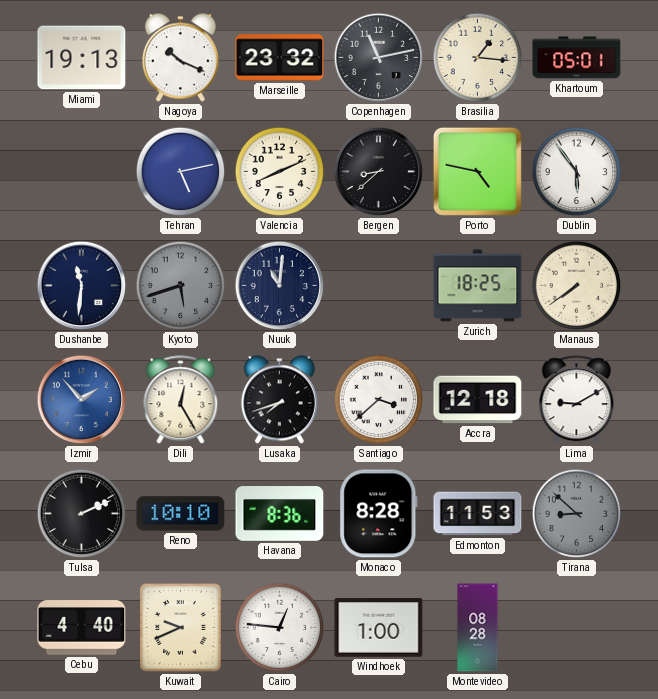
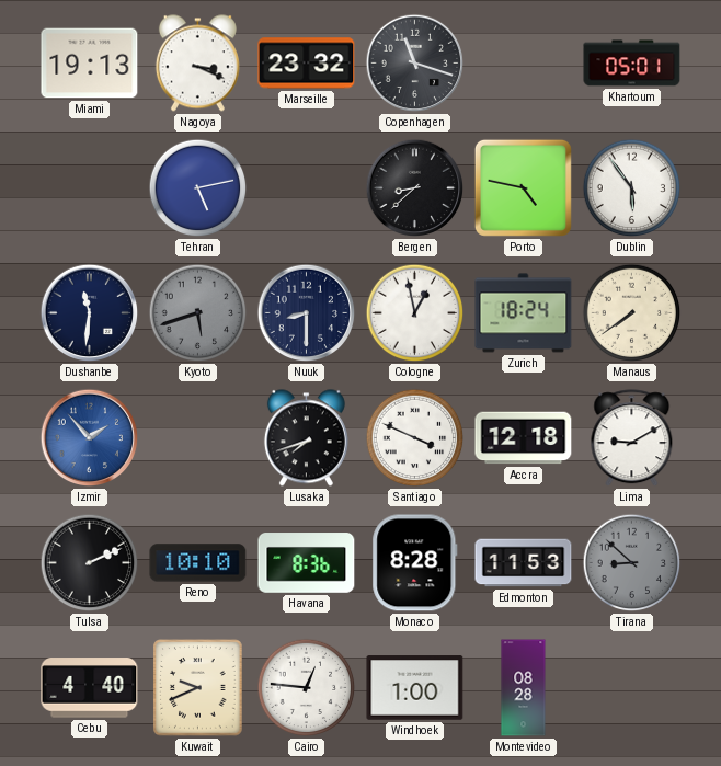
Nagoya: 10:19 -> 3:19
Copenhagen: 11:13 -> 11:18
Brasilia: 1:16 -> none
Valencia: 8:11 -> none
Nuuk: 11:01 -> 8:30
Cologne: none -> 12:58
Zurich: 18:25 -> 18:24
Dili: 12:25 -> none
Santiago: 3:38 -> 3:49
